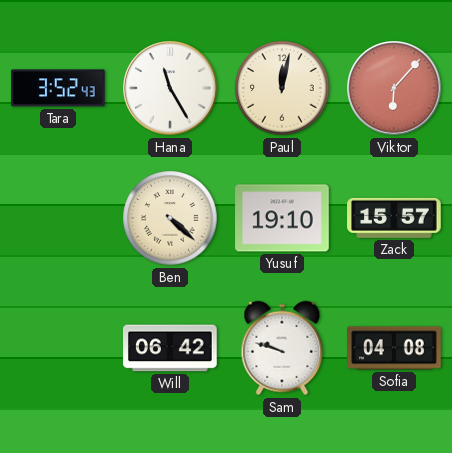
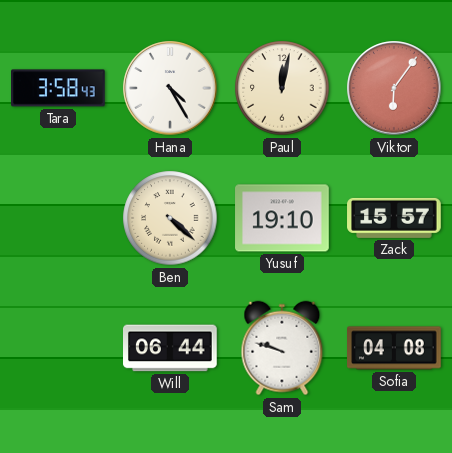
Tara: 3:52 -> 3:58
Hana: 11:25 -> 4:25
Viktor: 6:07 -> 6:06
Will: 06:42 -> 06:44
